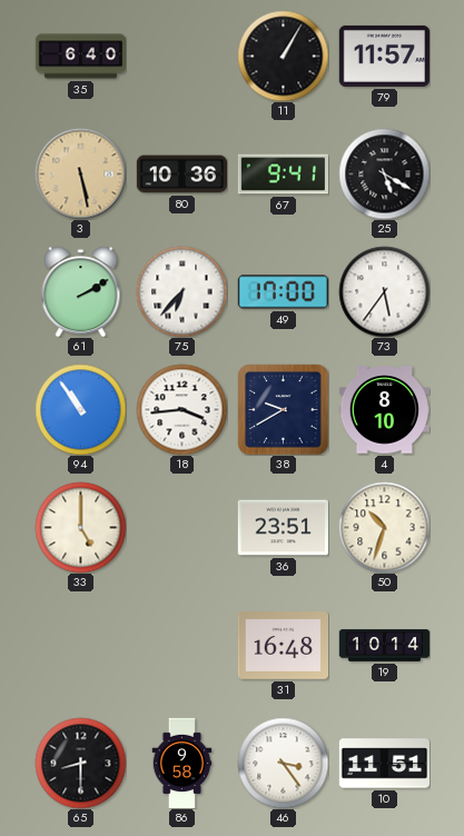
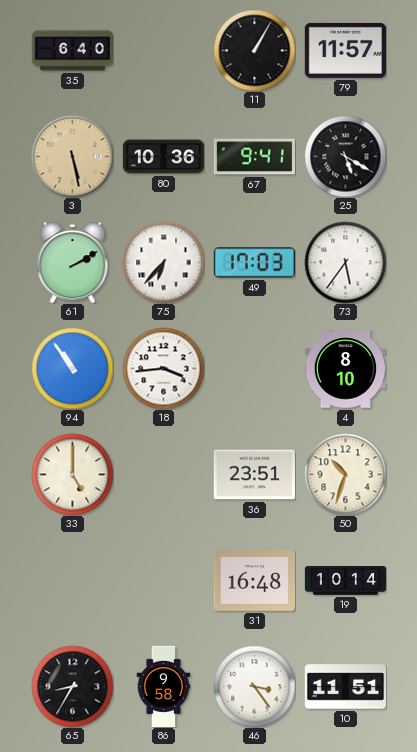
49: 17:00 -> 17:03
38: 9:40 -> none
65: 8:30 -> 8:35
